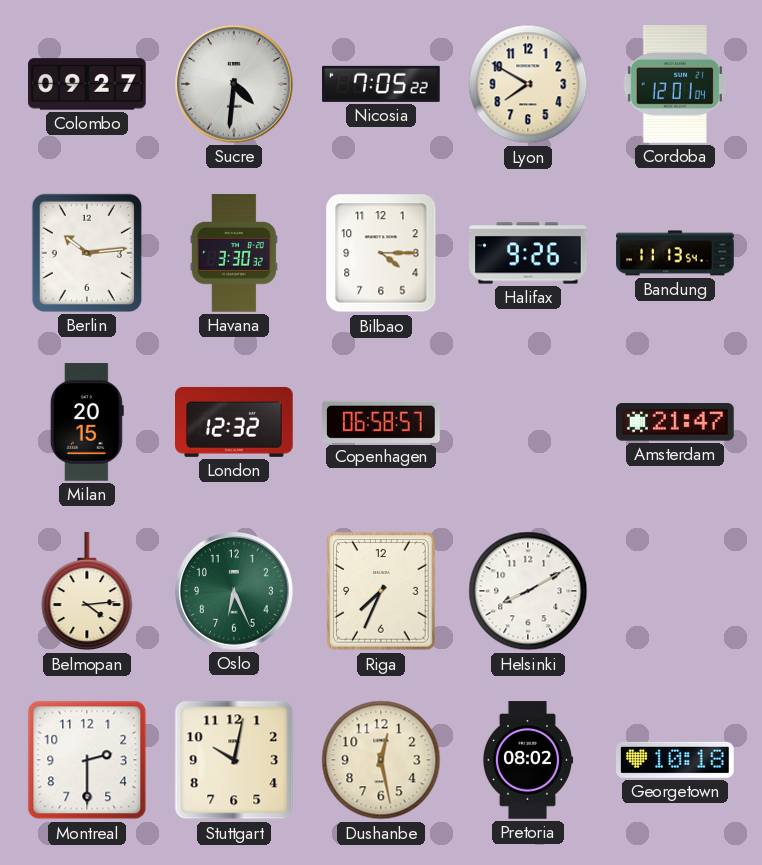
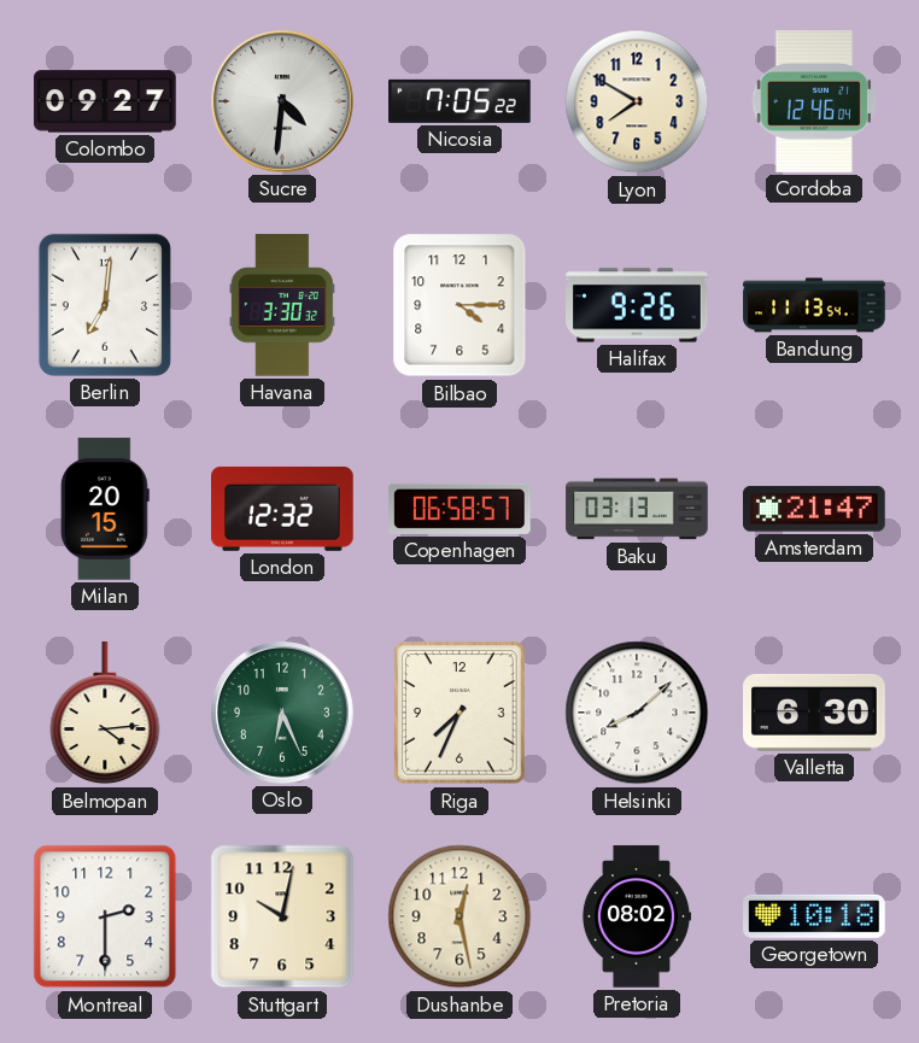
Cordoba: 12:01 -> 12:46
Berlin: 10:14 -> 7:01
Baku: none -> 03:13
Helsinki: 8:10 -> 8:08
Valletta: none -> 6:30
